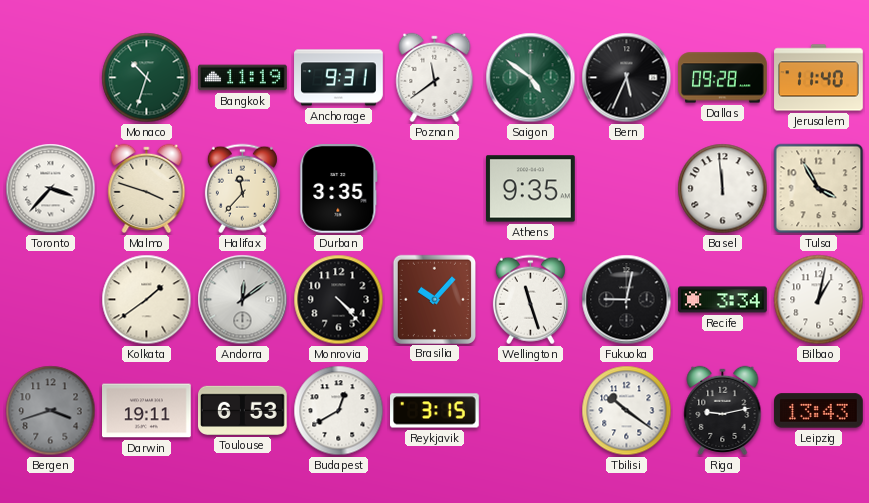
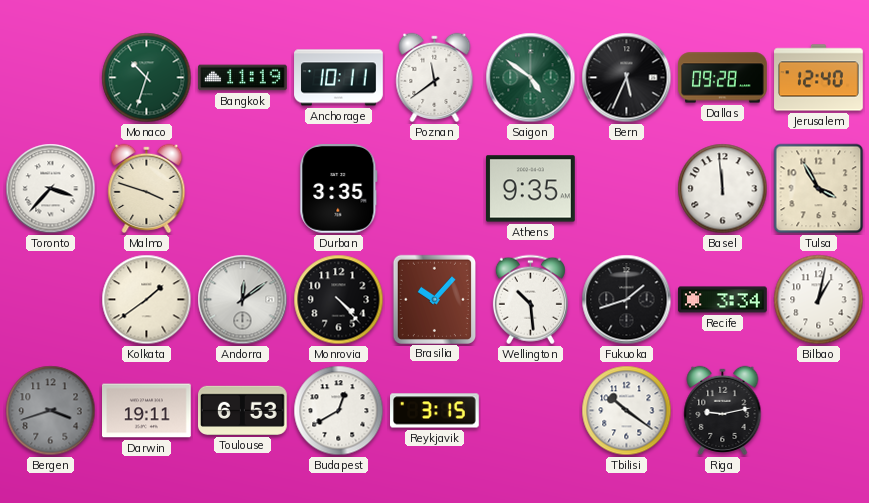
Anchorage: 9:31 -> 10:11
Jerusalem: 11:40 -> 12:40
Halifax: 11:37 -> none
Wellington: 11:27 -> 10:29
Fukuoka: 9:02 -> 1:42
Leipzig: 13:43 -> none
